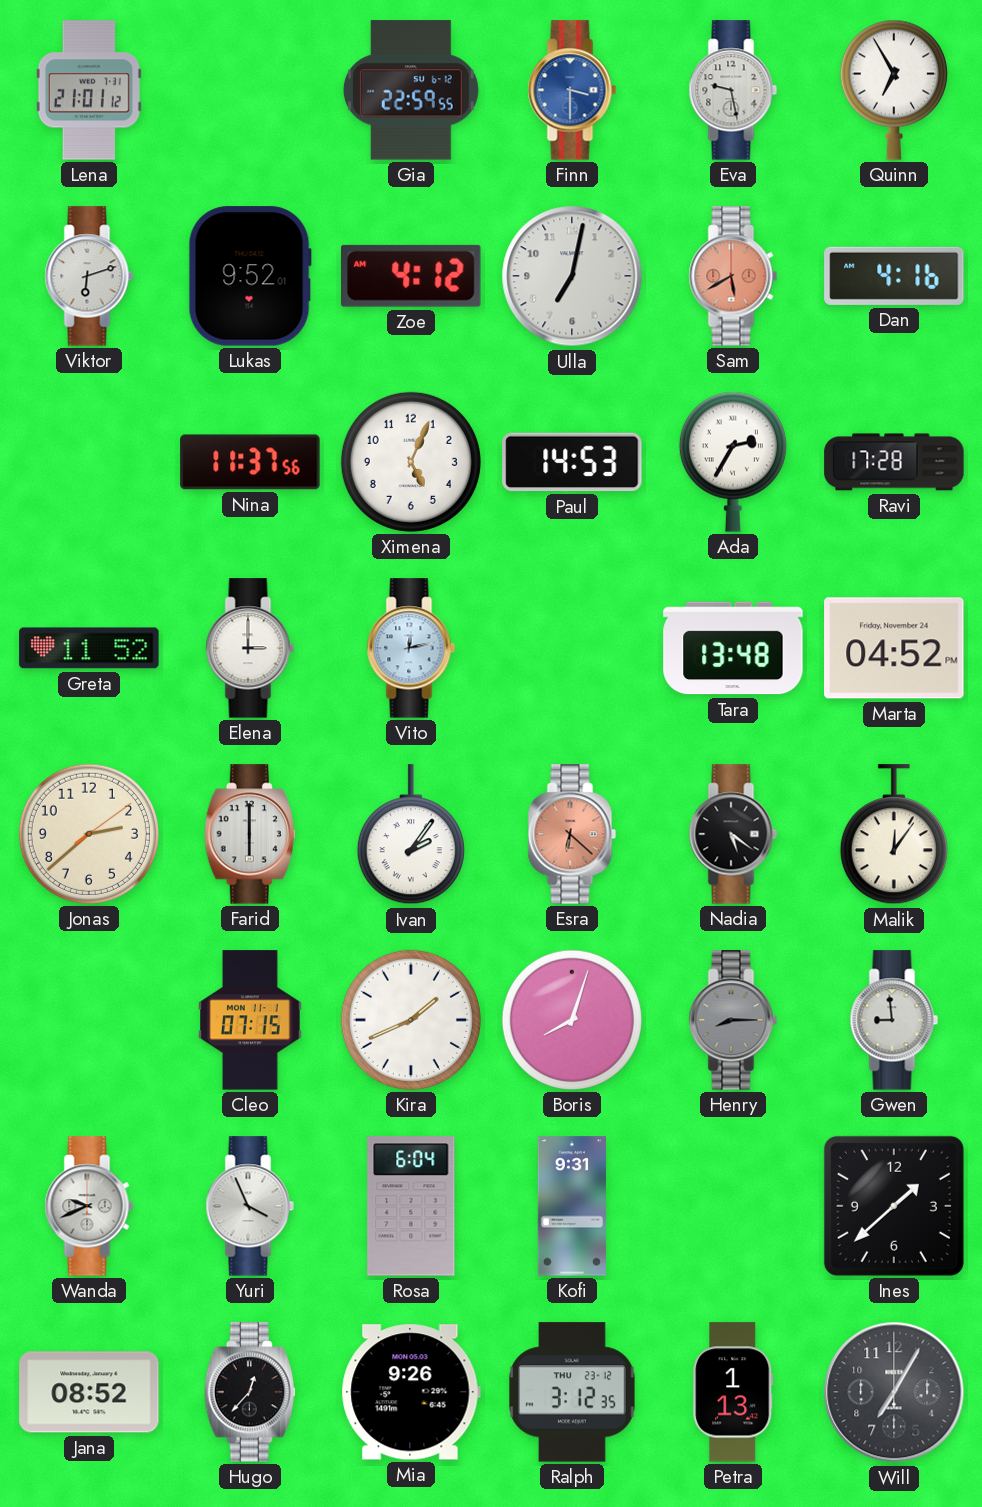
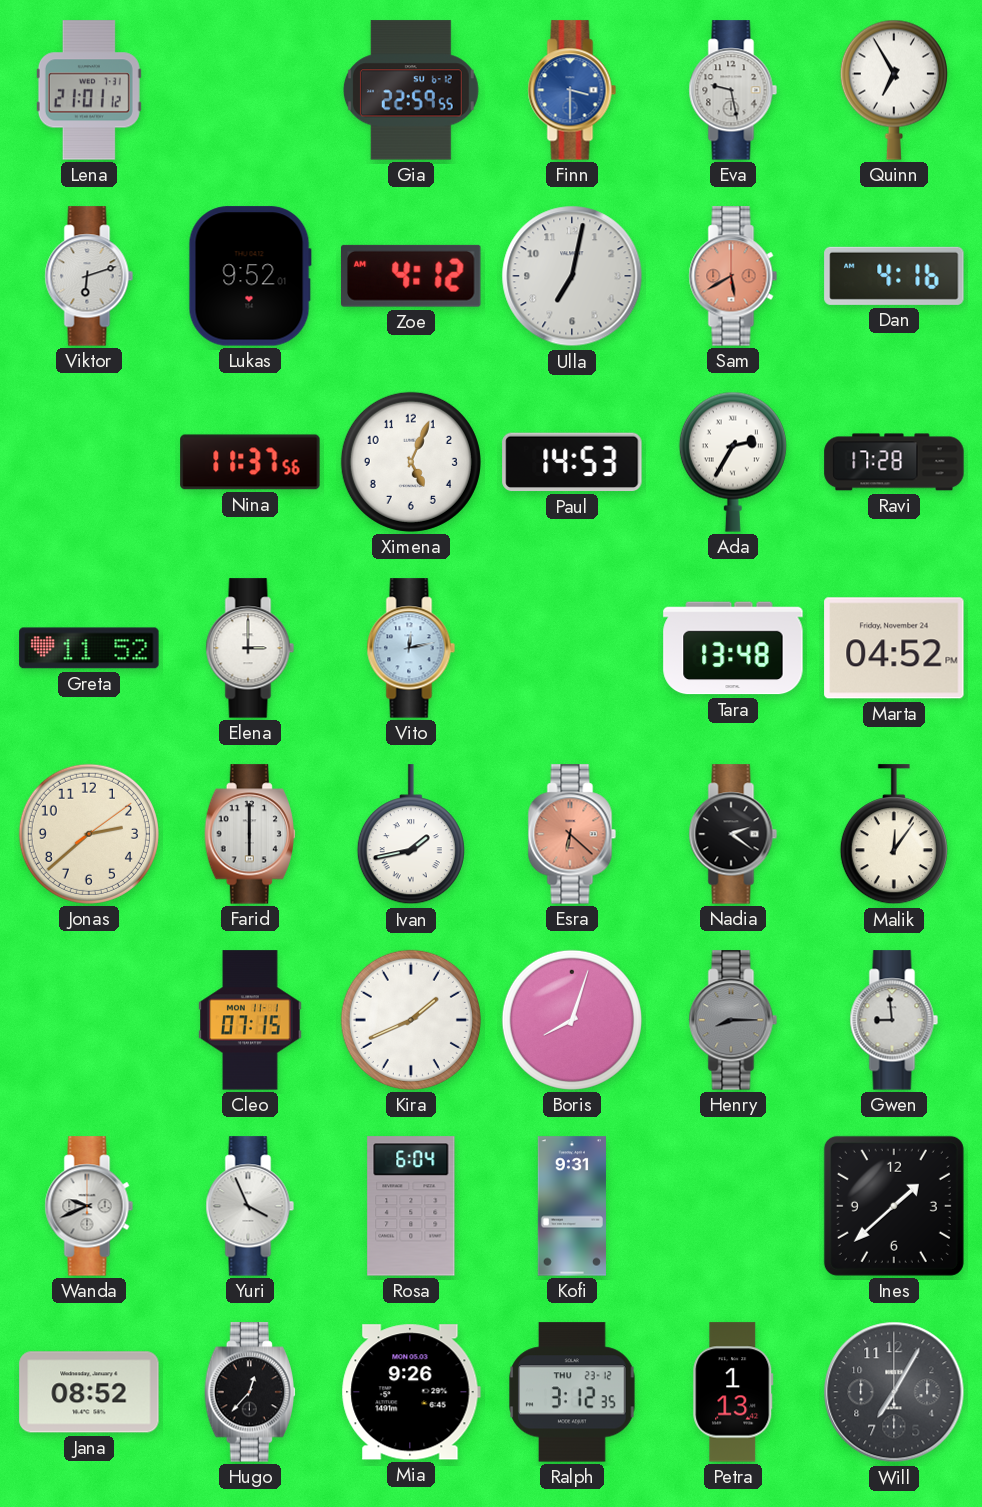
Ivan: 2:06 -> 1:43
Nadia: 5:21 -> 2:21
